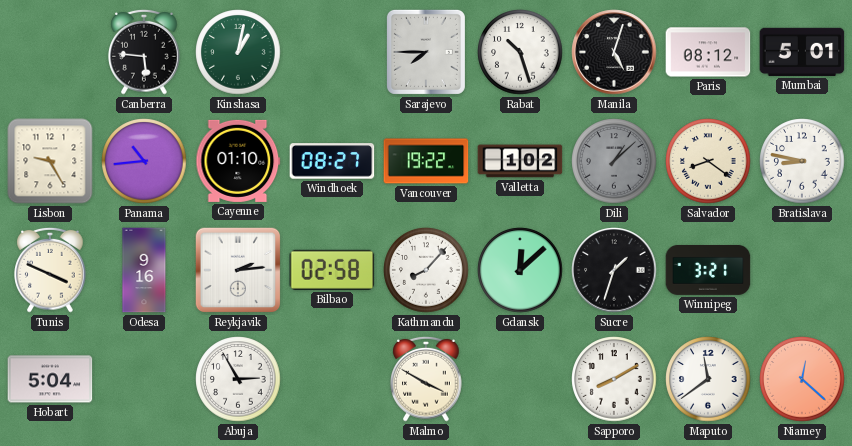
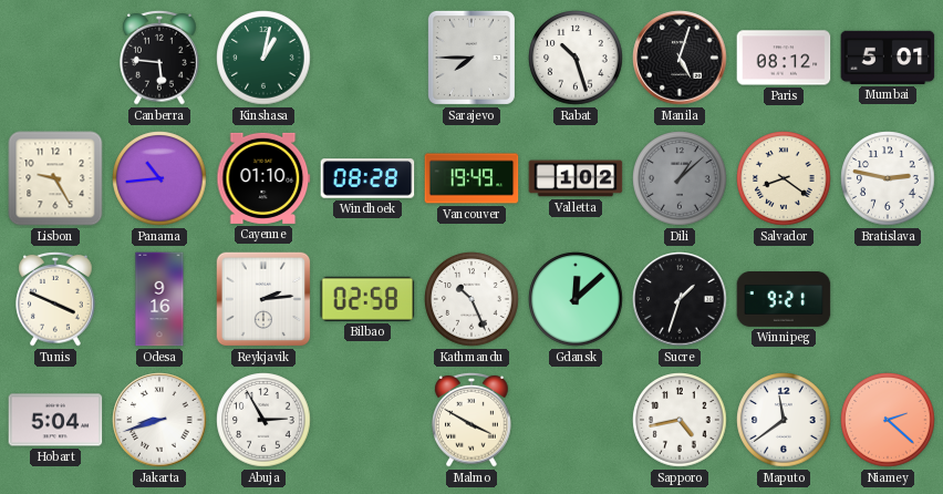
Windhoek: 08:27 -> 08:28
Vancouver: 19:22 -> 19:49
Bratislava: 8:47 -> 2:47
Kathmandu: 8:07 -> 10:26
Winnipeg: 3:21 -> 9:21
Jakarta: none -> 8:42
Sapporo: 8:10 -> 4:43
Niamey: 12:22 -> 2:22
